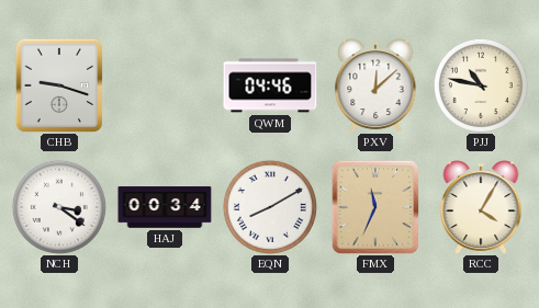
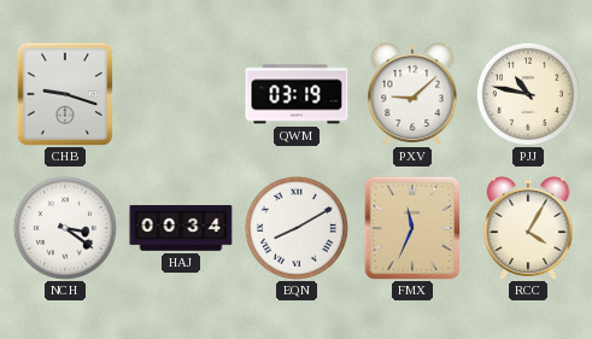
QWM: 04:46 -> 03:19
PXV: 12:08 -> 9:08
